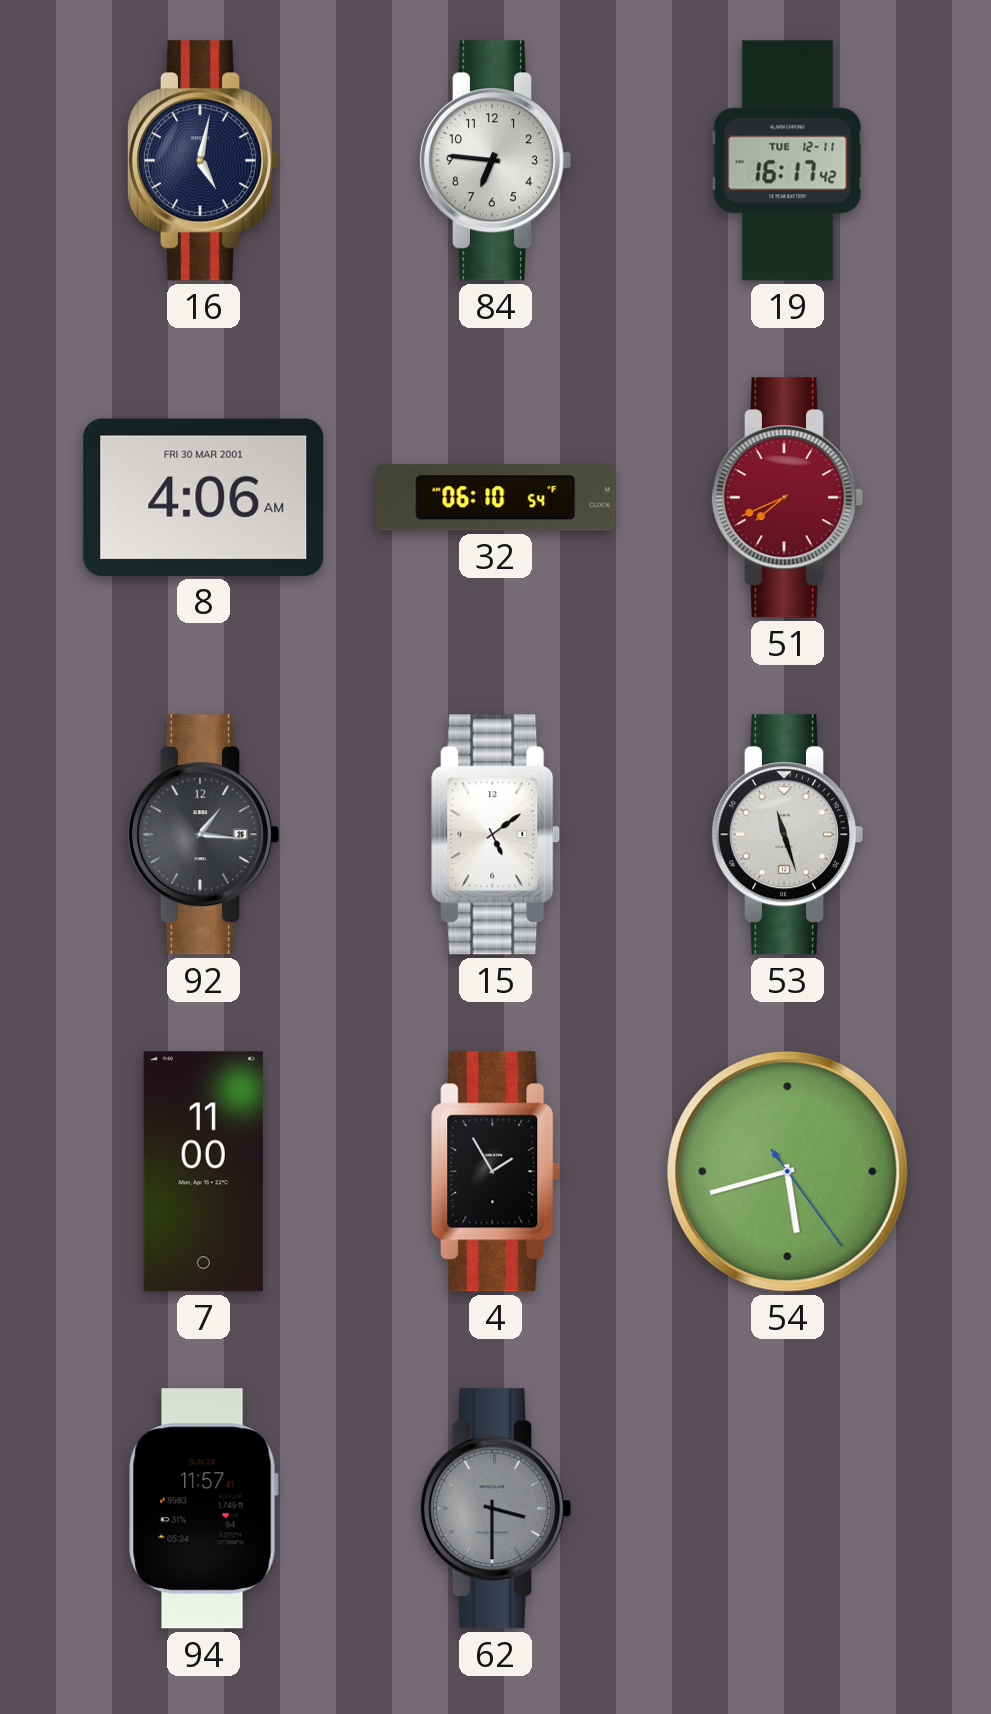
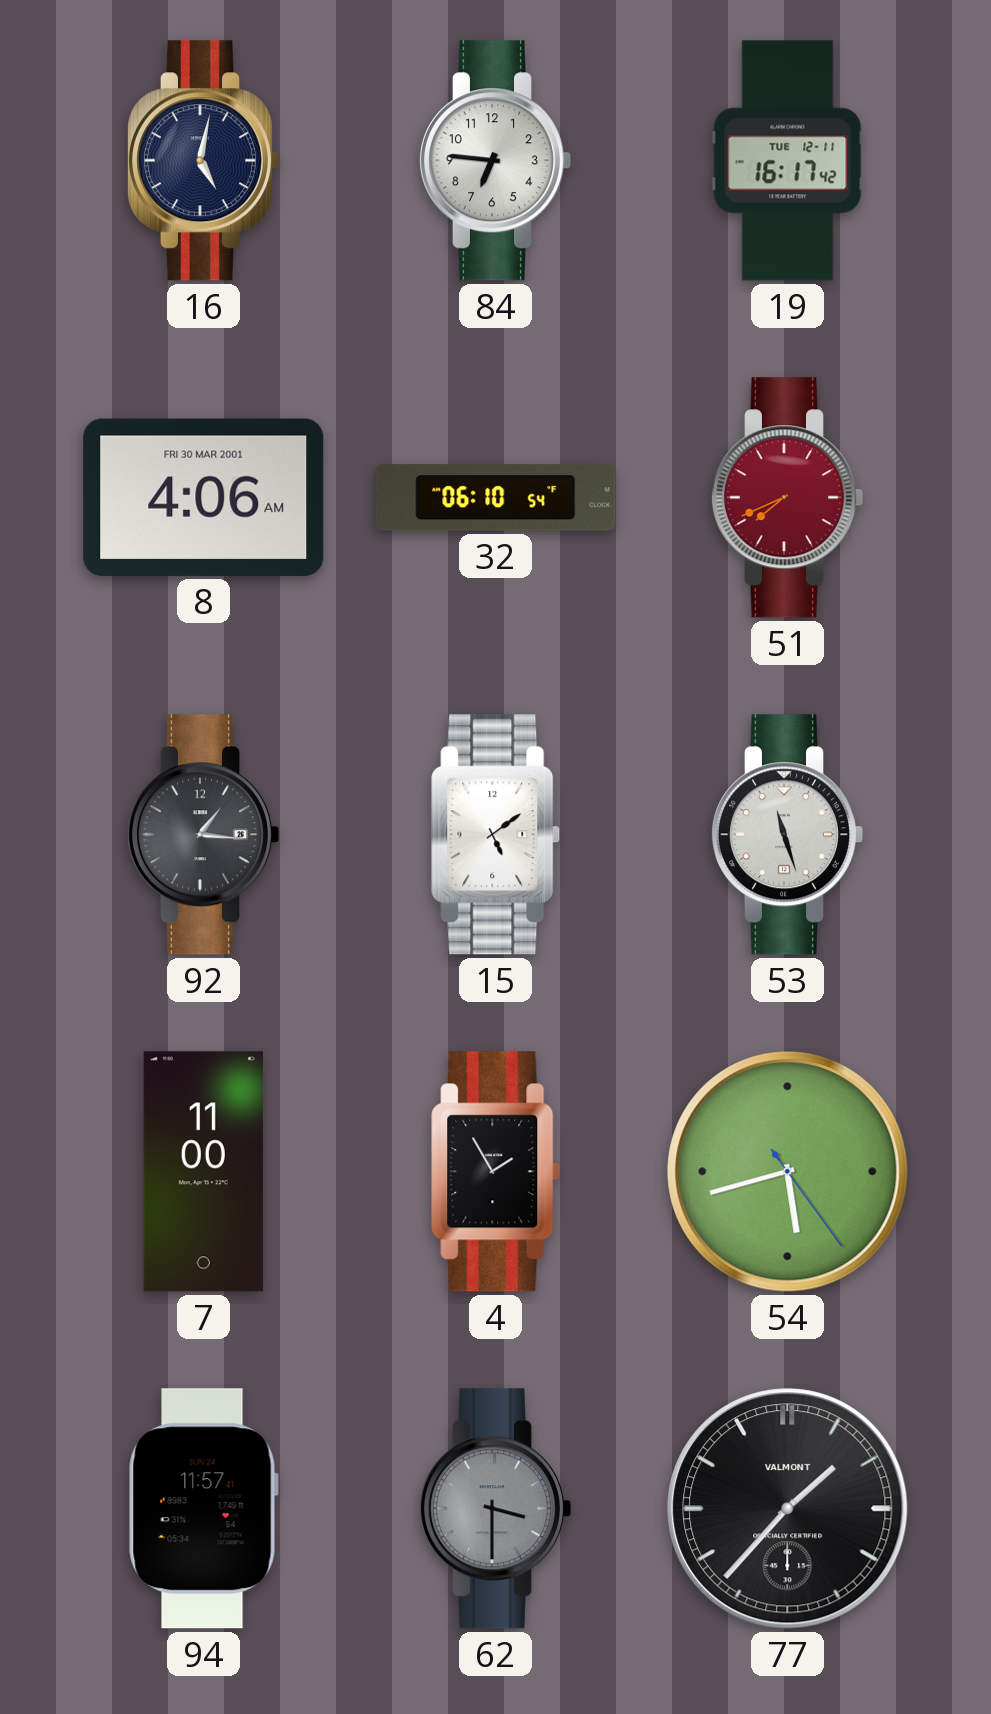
77: none -> 1:37
